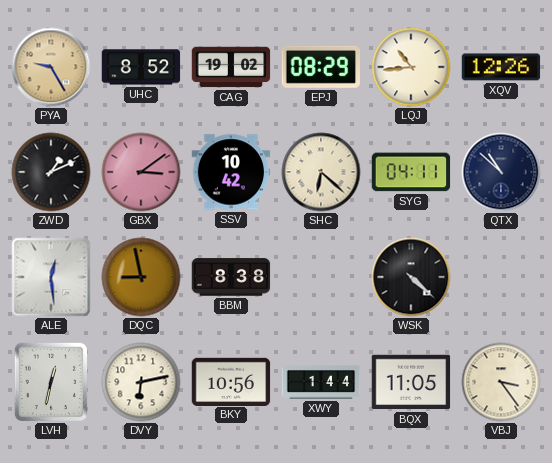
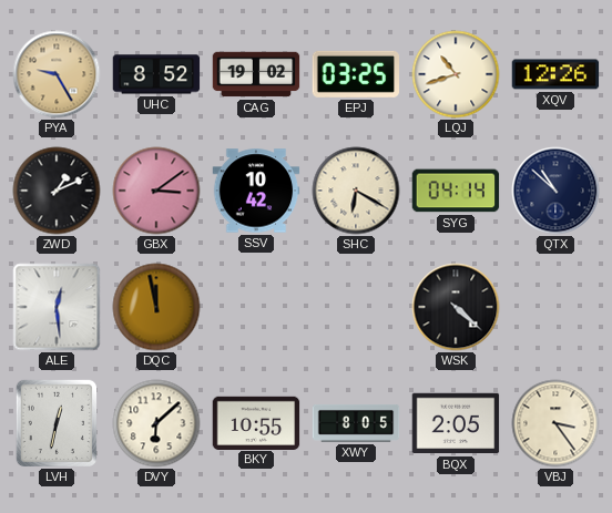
EPJ: 08:29 -> 03:25
LQJ: 10:44 -> 10:42
SHC: 6:22 -> 6:20
SYG: 04:11 -> 04:14
DQC: 8:58 -> 11:58
BBM: 8:38 -> none
DVY: 6:13 -> 6:08
BKY: 10:56 -> 10:55
XWY: 1:44 -> 8:05
BQX: 11:05 -> 2:05
